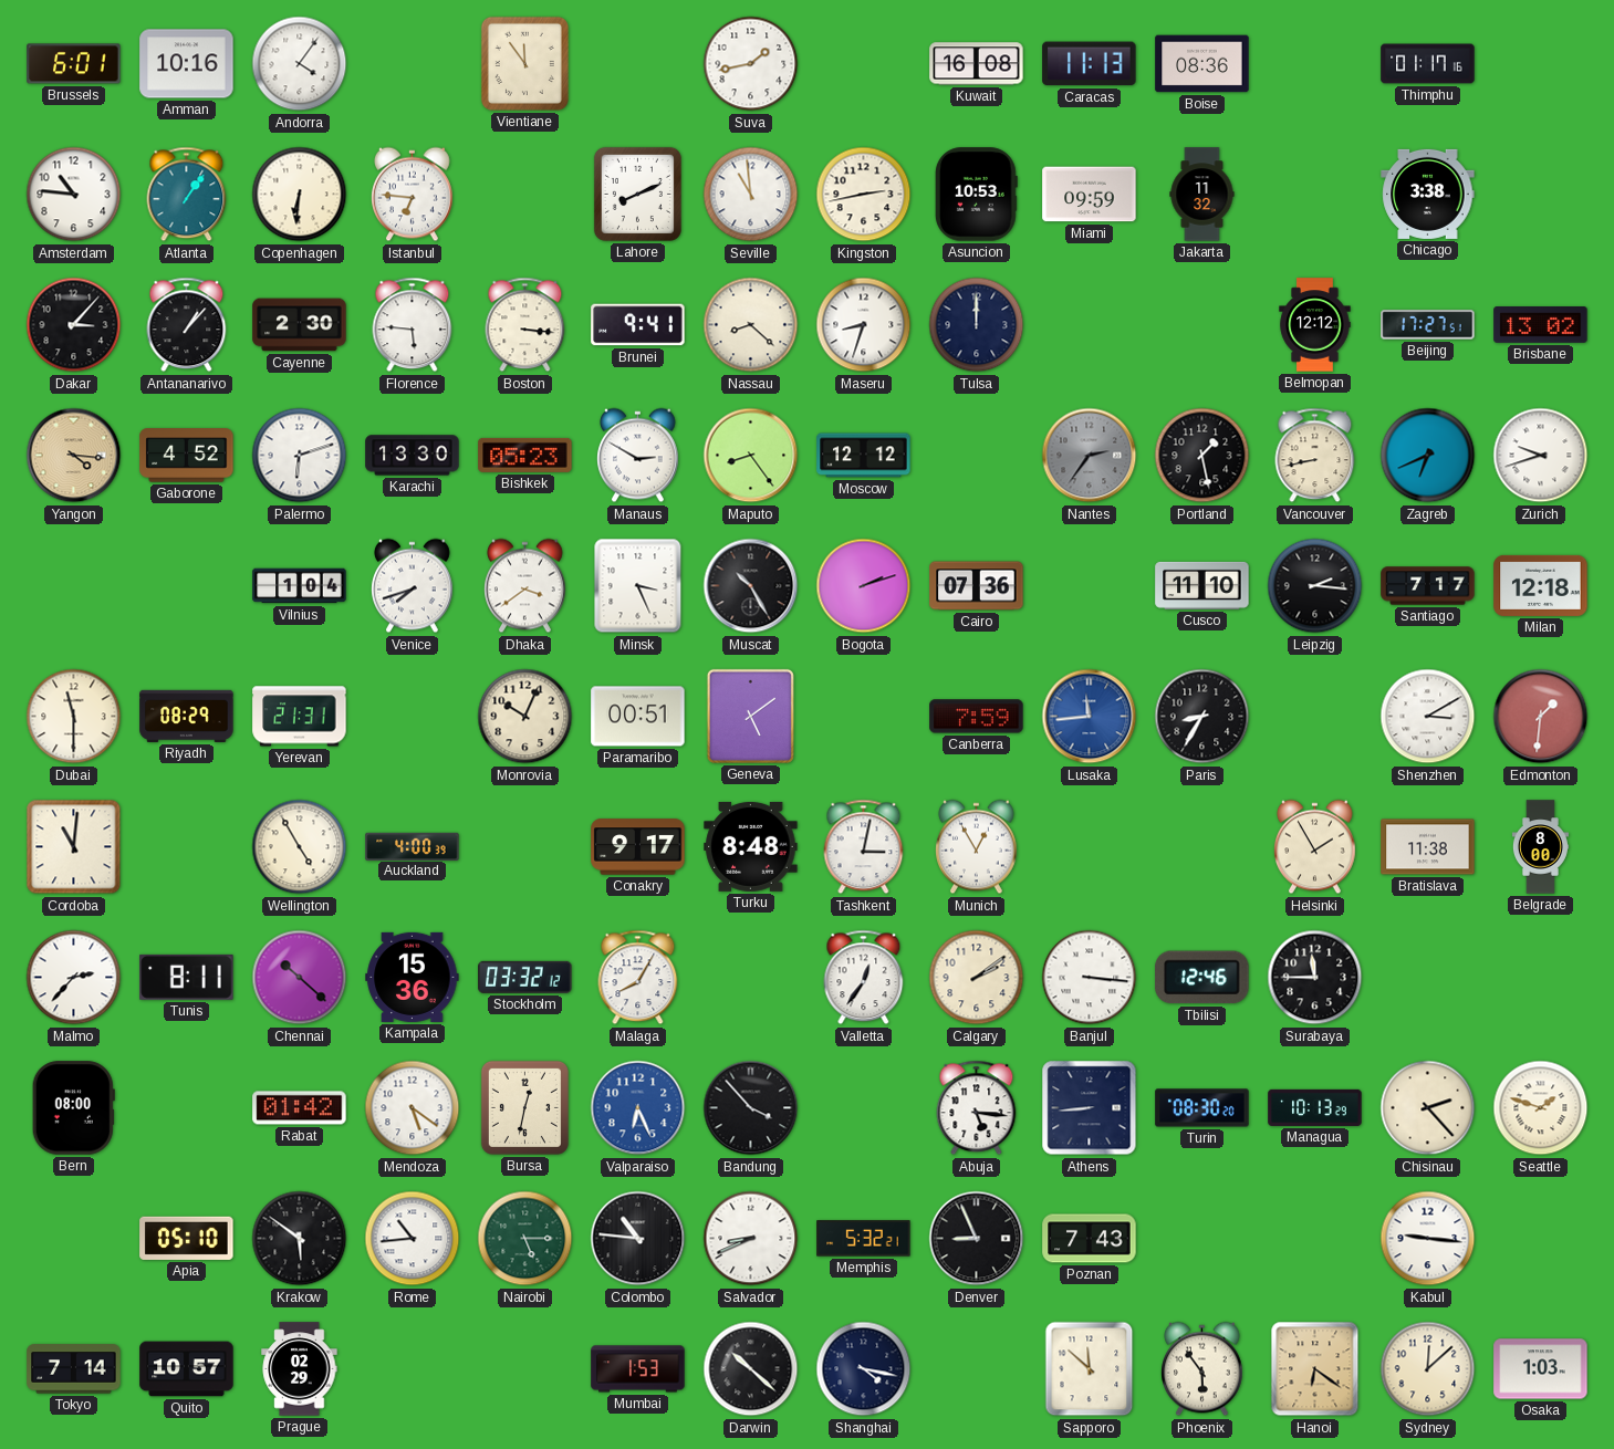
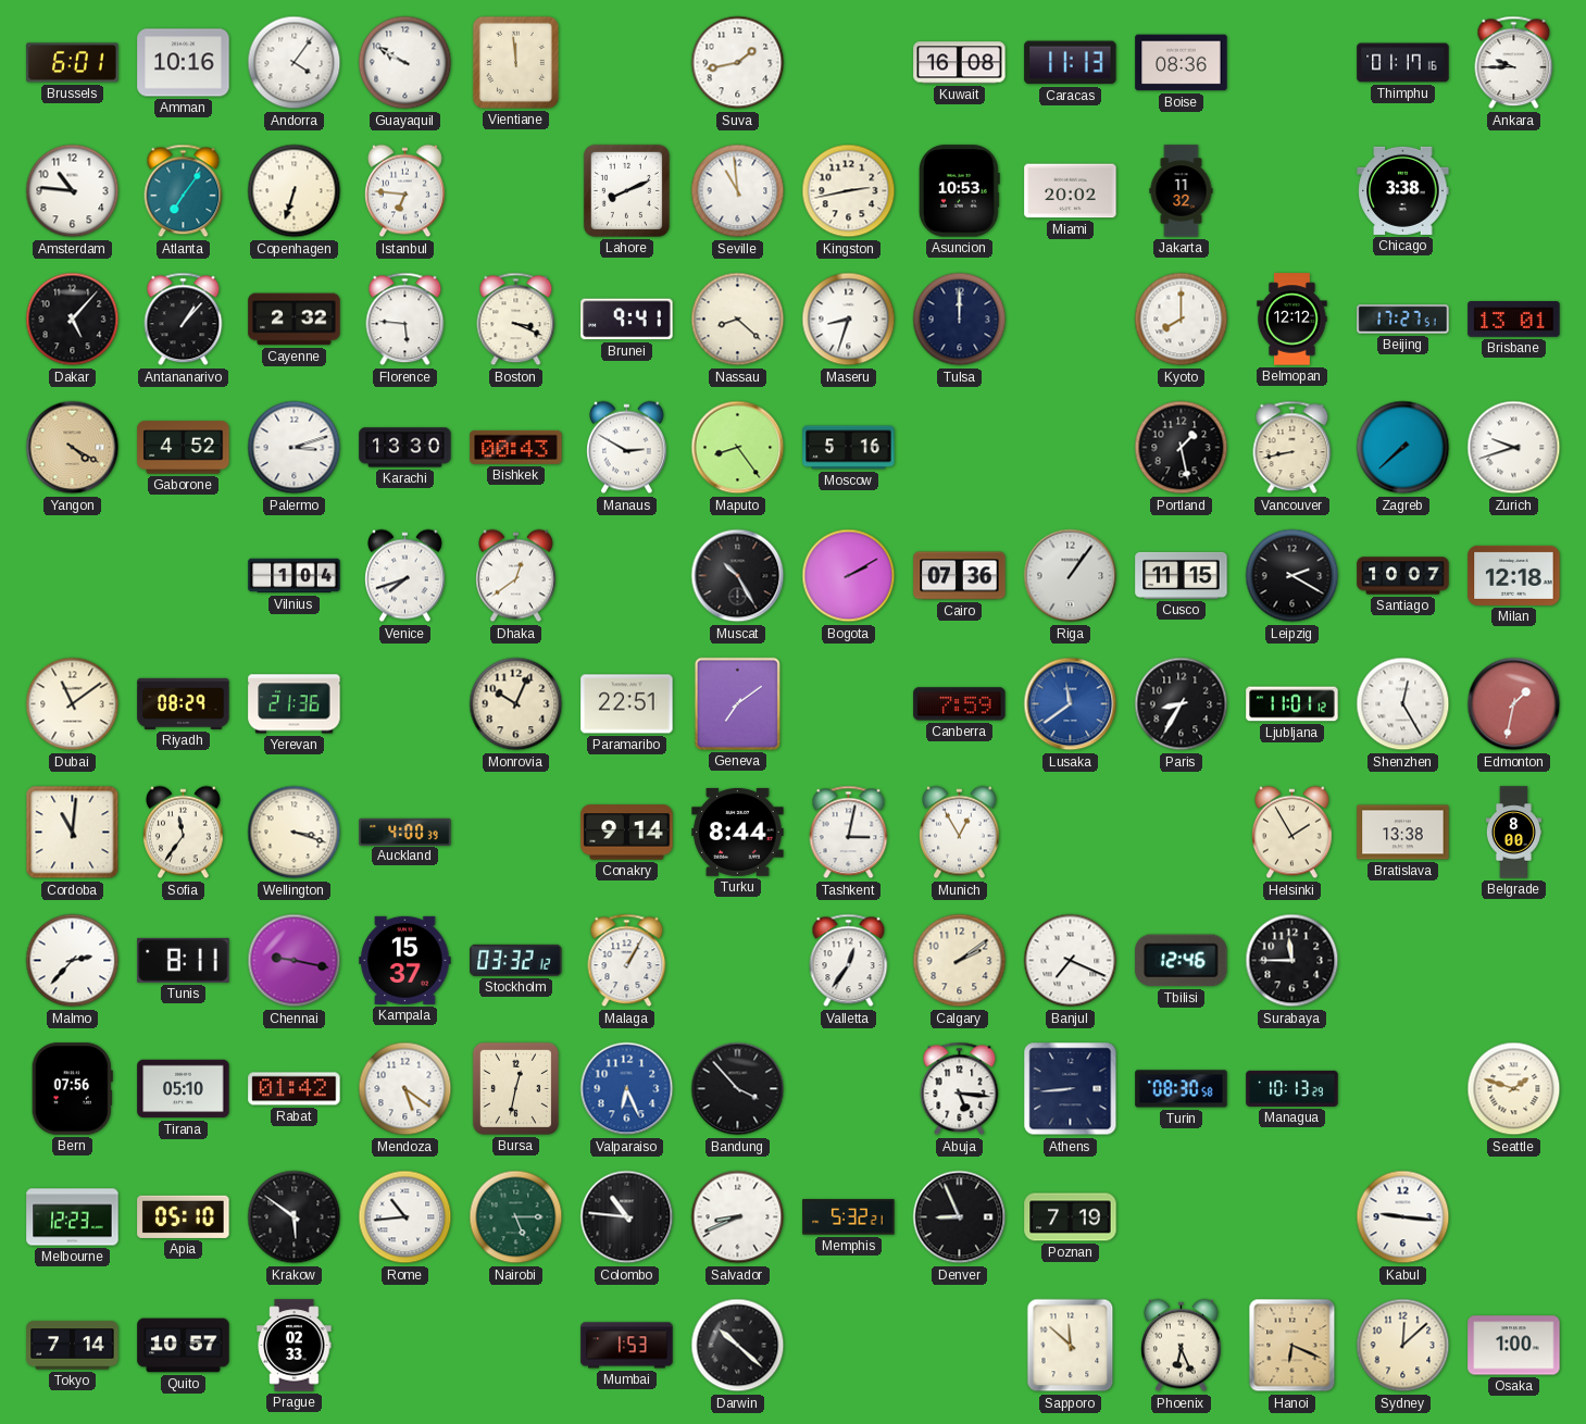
Guayaquil: none -> 9:50
Vientiane: 11:54 -> 11:59
Ankara: none -> 9:45
Atlanta: 1:06 -> 7:06
Copenhagen: 6:31 -> 6:33
Miami: 09:59 -> 20:02
Dakar: 3:07 -> 5:07
Cayenne: 2:30 -> 2:32
Boston: 3:16 -> 3:19
Kyoto: none -> 8:00
Brisbane: 13:02 -> 13:01
Yangon: 4:16 -> 4:20
Palermo: 6:12 -> 3:12
Bishkek: 05:23 -> 00:43
Moscow: 12:12 -> 5:16
Nantes: 2:36 -> none
Zagreb: 6:41 -> 7:38
Dhaka: 3:39 -> 12:39
Minsk: 3:26 -> none
Bogota: 2:12 -> 2:10
Riga: none -> 1:06
Cusco: 11:10 -> 11:15
Leipzig: 2:16 -> 2:20
Santiago: 7:17 -> 10:07
Dubai: 11:30 -> 11:09
Yerevan: 21:31 -> 21:36
Paramaribo: 00:51 -> 22:51
Geneva: 5:09 -> 7:09
Lusaka: 11:44 -> 11:39
Ljubljana: none -> 11:01
Shenzhen: 3:10 -> 12:25
Edmonton: 1:31 -> 1:32
Sofia: none -> 11:36
Wellington: 4:55 -> 3:18
Conakry: 9:17 -> 9:14
Turku: 8:48 -> 8:44
Bratislava: 11:38 -> 13:38
Chennai: 10:22 -> 9:17
Kampala: 15:36 -> 15:37
Malaga: 8:05 -> 1:05
Banjul: 3:16 -> 7:19
Bern: 08:00 -> 07:56
Tirana: none -> 05:10
Turin: 08:30:20 -> 08:30:58
Chisinau: 2:23 -> none
Melbourne: none -> 12:23
Poznan: 7:43 -> 7:19
Prague: 02:29 -> 02:33
Shanghai: 4:17 -> none
Phoenix: 5:54 -> 6:26
Hanoi: 6:21 -> 6:19
Osaka: 1:03 -> 1:00
